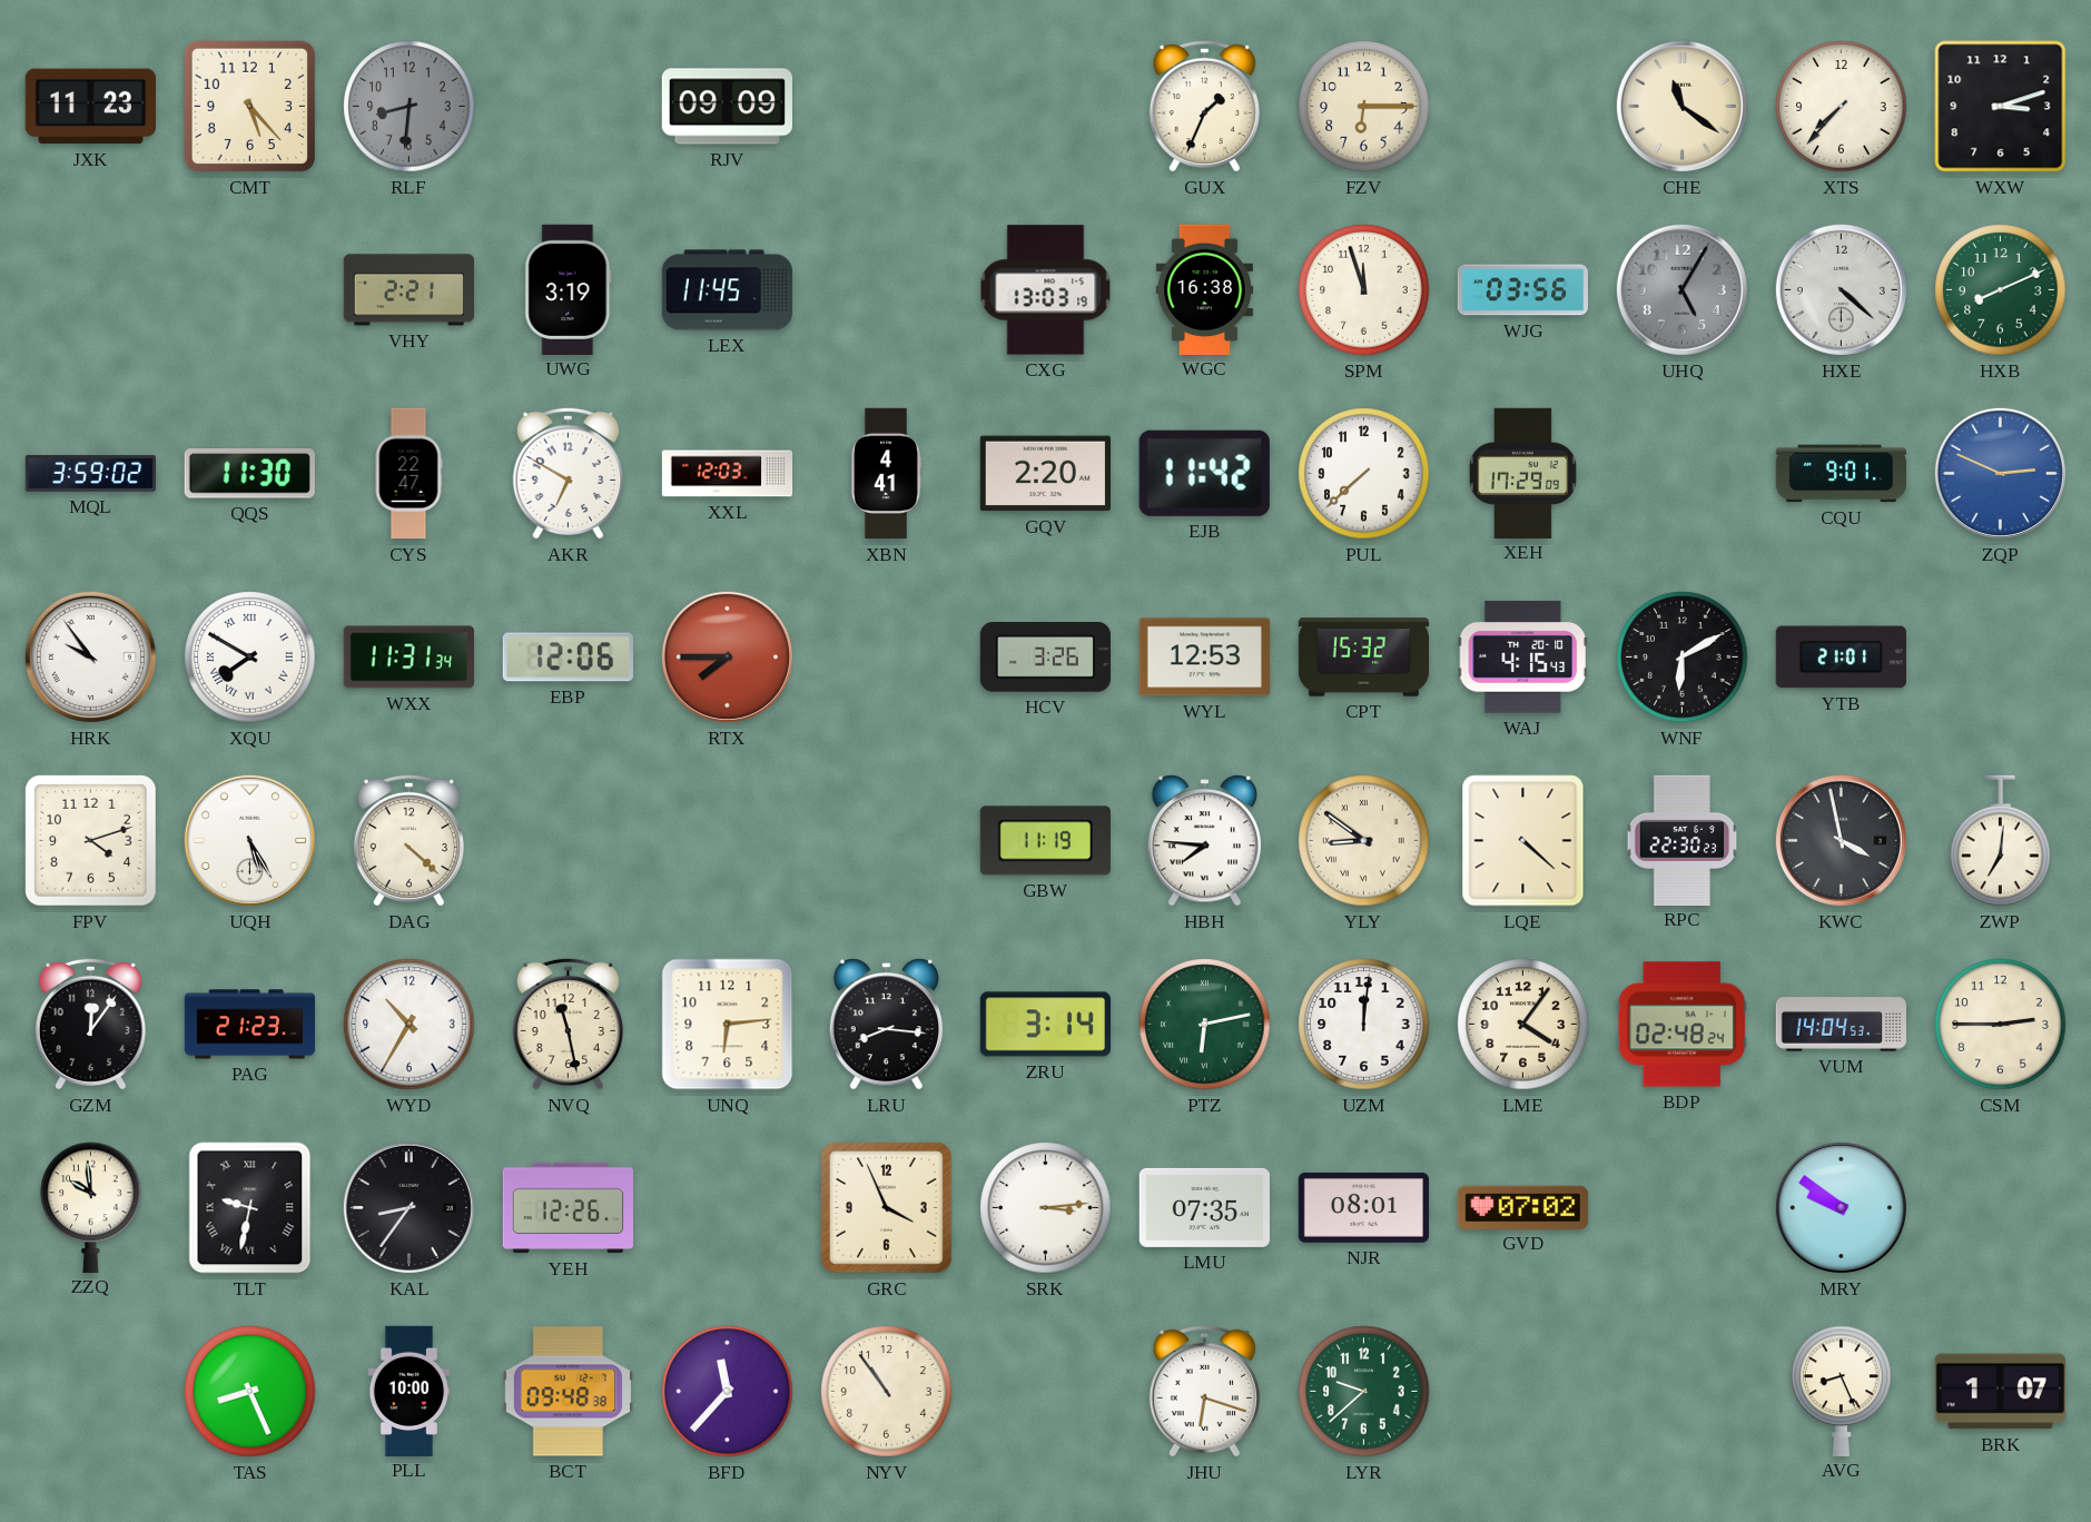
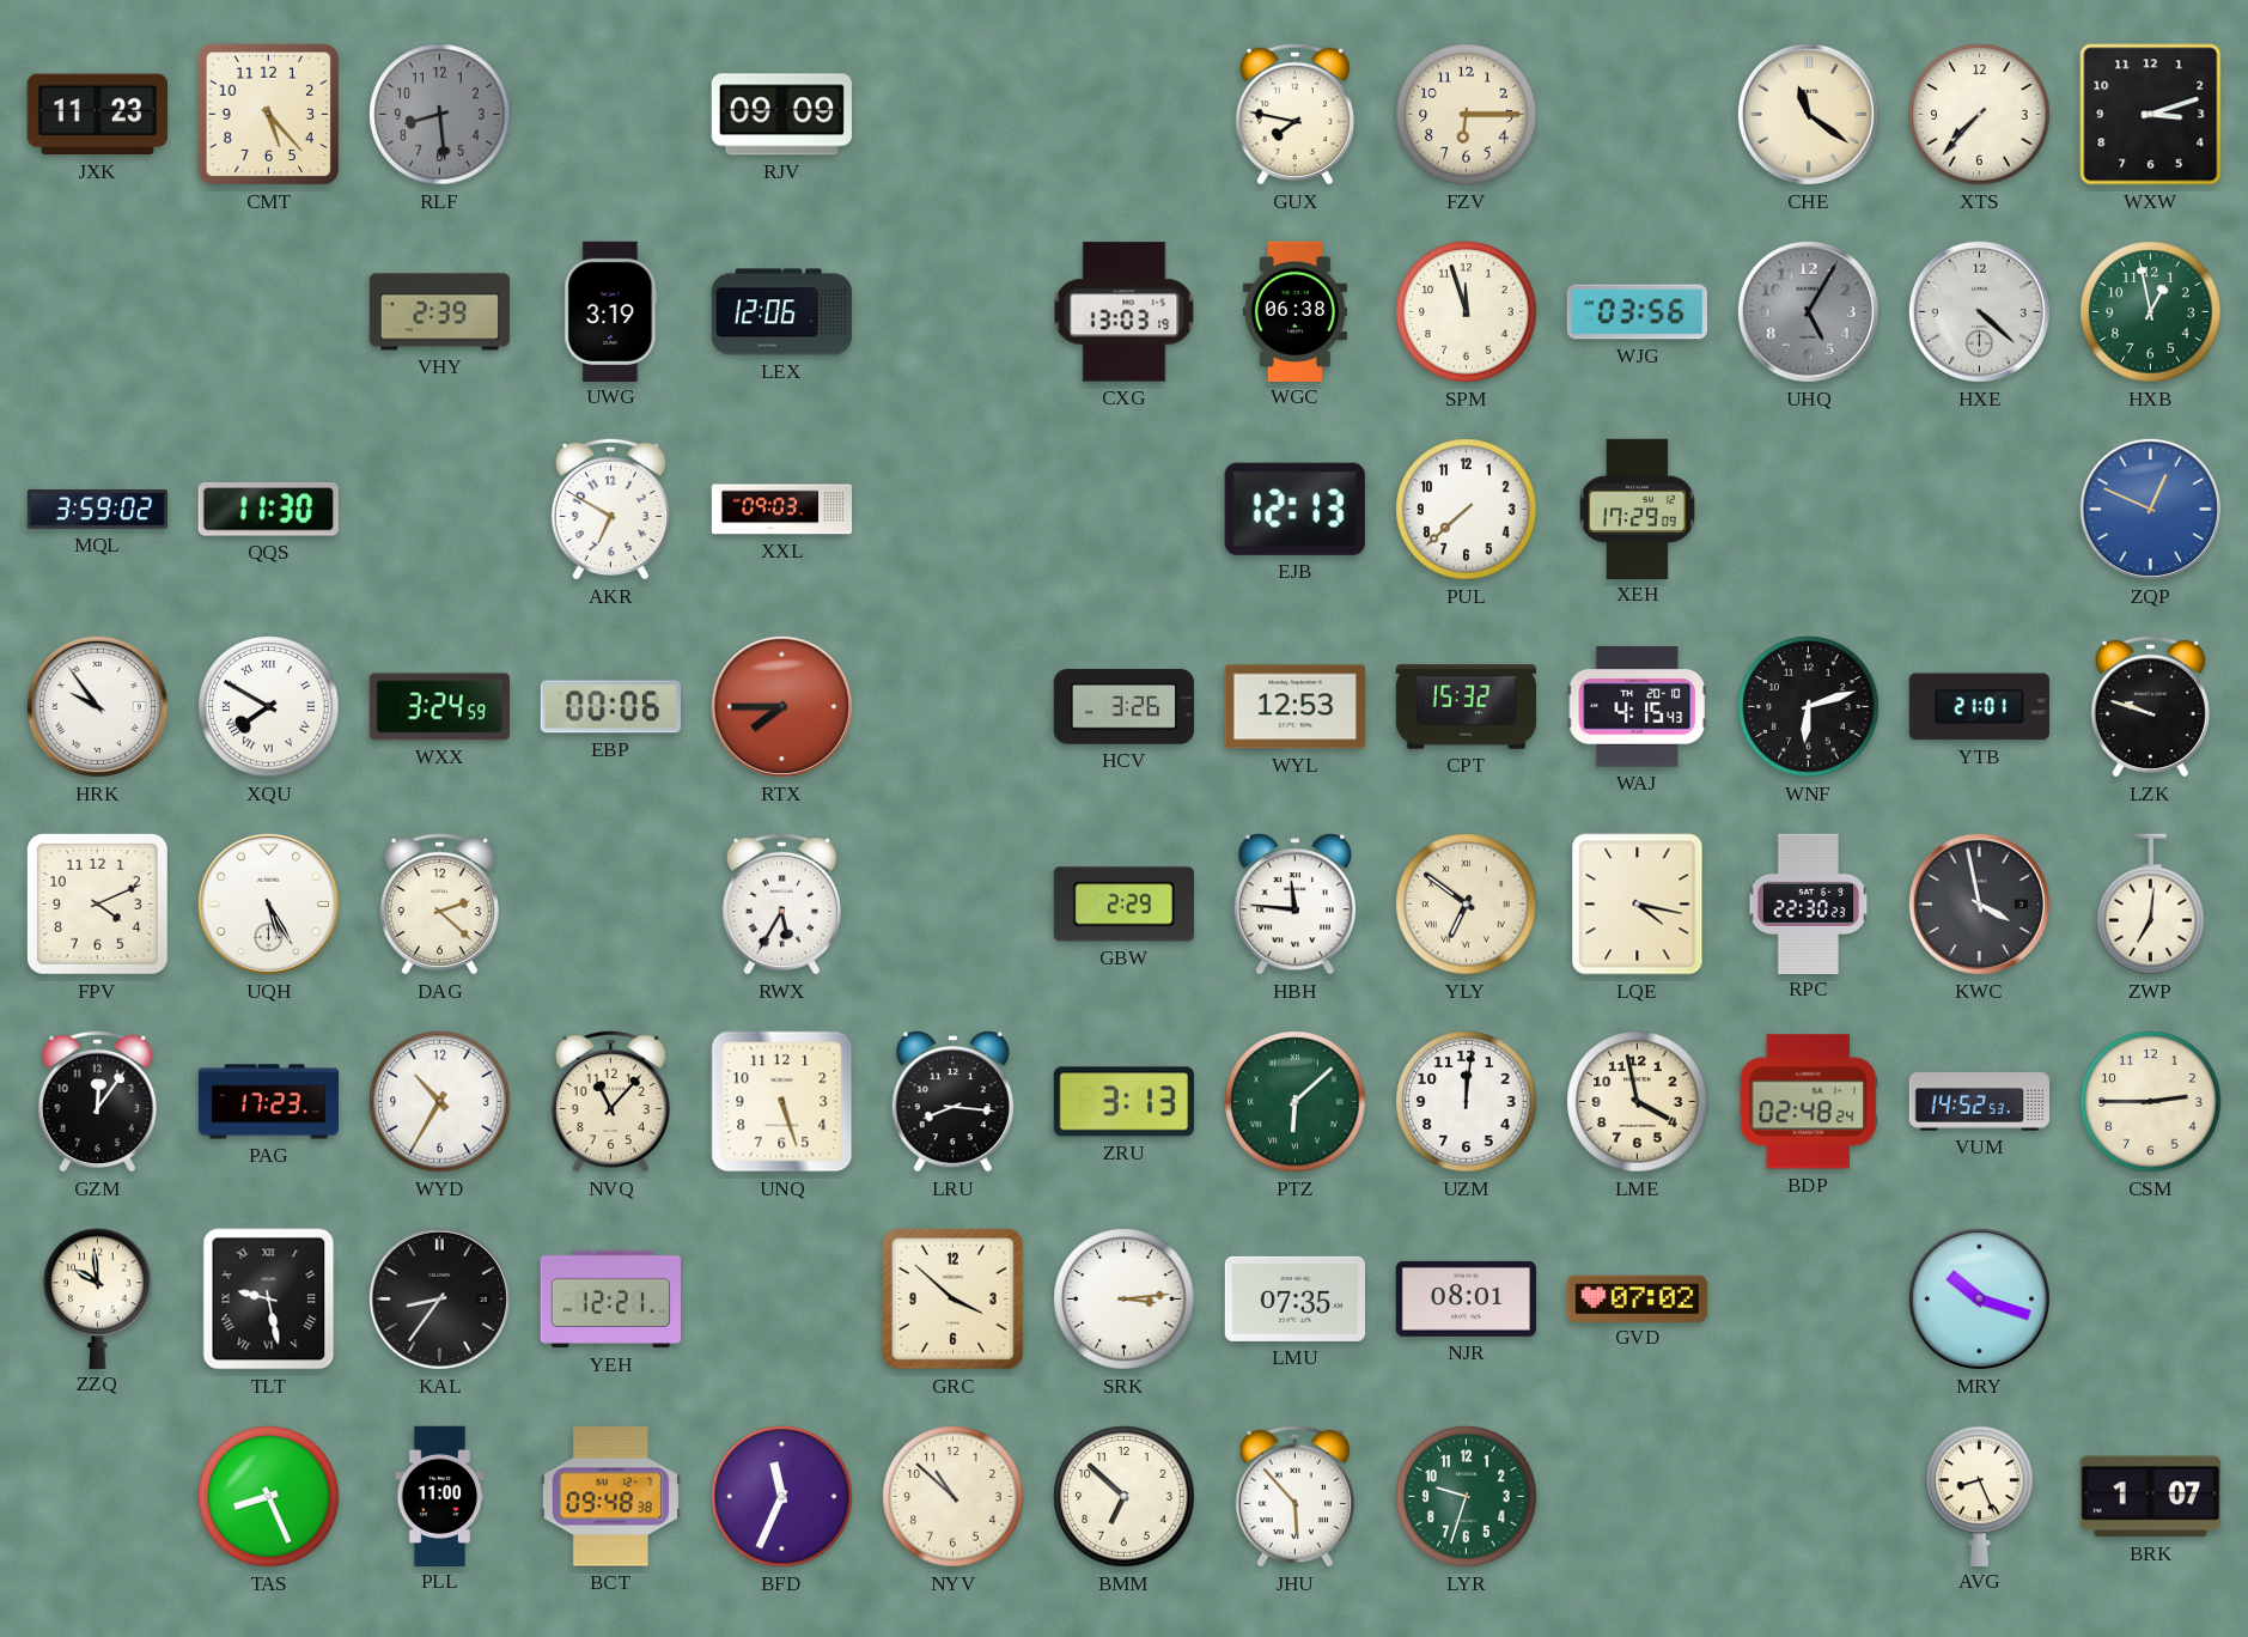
RLF: 8:31 -> 8:29
GUX: 1:34 -> 7:47
VHY: 2:21 -> 2:39
LEX: 11:45 -> 12:06
WGC: 16:38 -> 06:38
HXB: 8:11 -> 12:58
CYS: 22:47 -> none
XXL: 12:03 -> 09:03
XBN: 4:41 -> none
GQV: 2:20 -> none
EJB: 11:42 -> 12:13
CQU: 9:01 -> none
ZQP: 2:49 -> 12:49
WXX: 11:31 -> 3:24
EBP: 12:06 -> 00:06
WNF: 6:10 -> 6:12
LZK: none -> 9:48
FPV: 4:12 -> 4:11
DAG: 4:22 -> 2:22
RWX: none -> 5:35
GBW: 11:19 -> 2:29
HBH: 7:46 -> 11:46
YLY: 8:51 -> 6:51
LQE: 4:22 -> 4:17
PAG: 21:23 -> 17:23
NVQ: 11:28 -> 11:07
UNQ: 6:14 -> 5:27
ZRU: 3:14 -> 3:13
PTZ: 6:13 -> 6:08
LME: 4:06 -> 3:58
VUM: 14:04 -> 14:52
TLT: 9:32 -> 9:28
YEH: 12:26 -> 12:21
GRC: 3:56 -> 3:52
MRY: 9:51 -> 10:18
PLL: 10:00 -> 11:00
BFD: 11:37 -> 11:34
NYV: 10:54 -> 10:52
BMM: none -> 6:52
JHU: 6:18 -> 5:53
LYR: 9:38 -> 9:33
